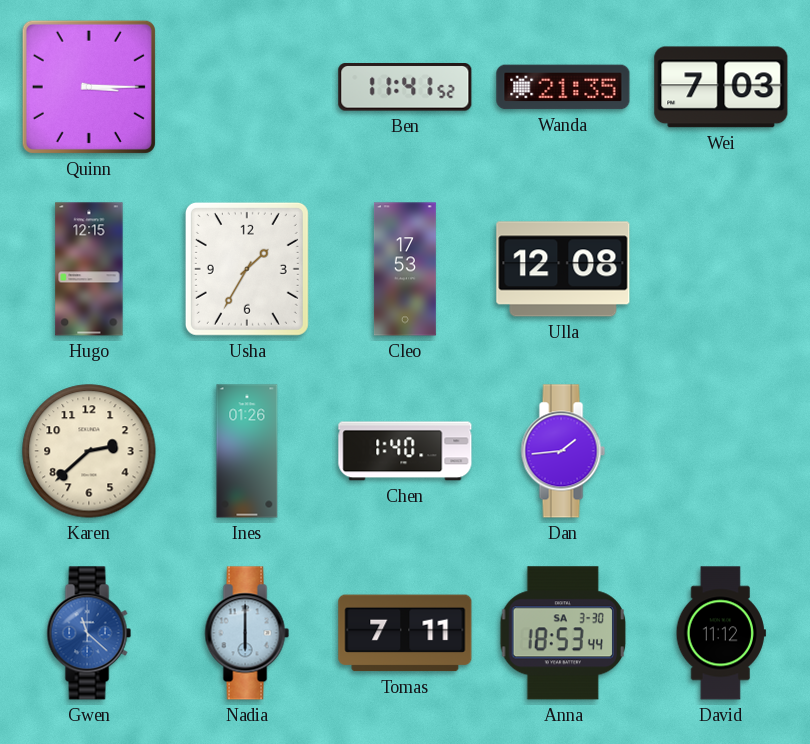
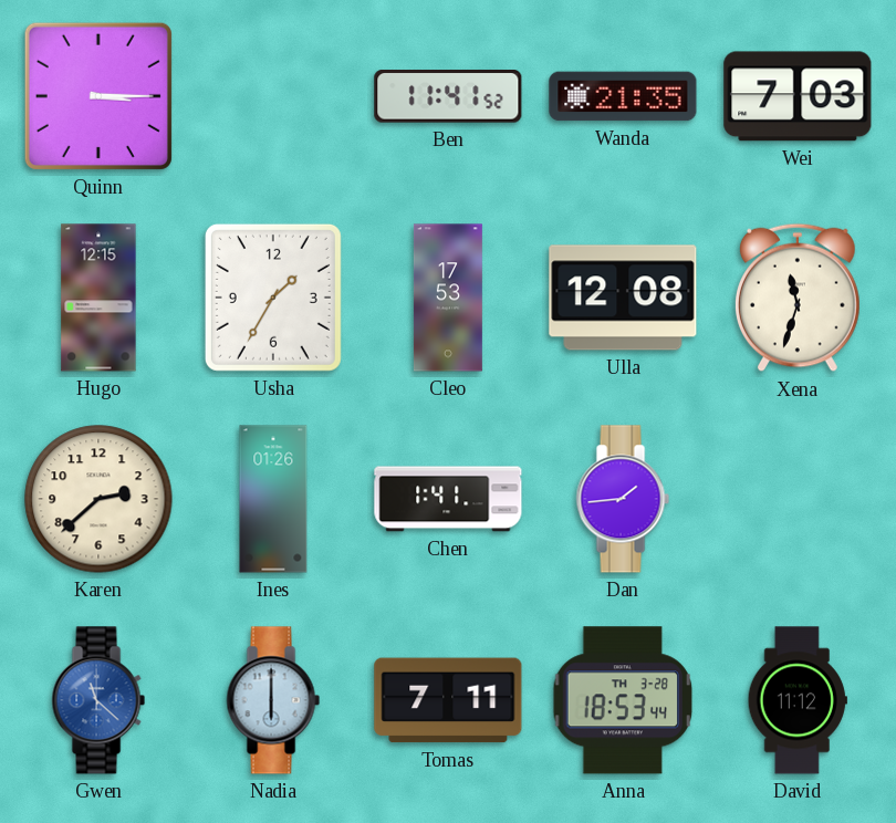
Xena: none -> 11:33
Chen: 1:40 -> 1:41
Anna date: SA 3-30 -> TH 3-28
